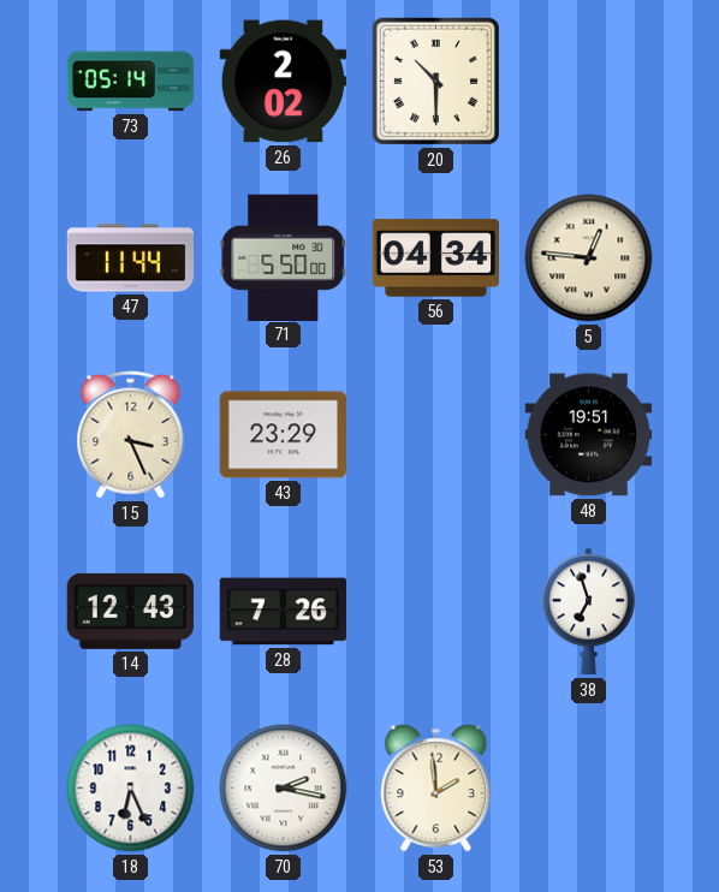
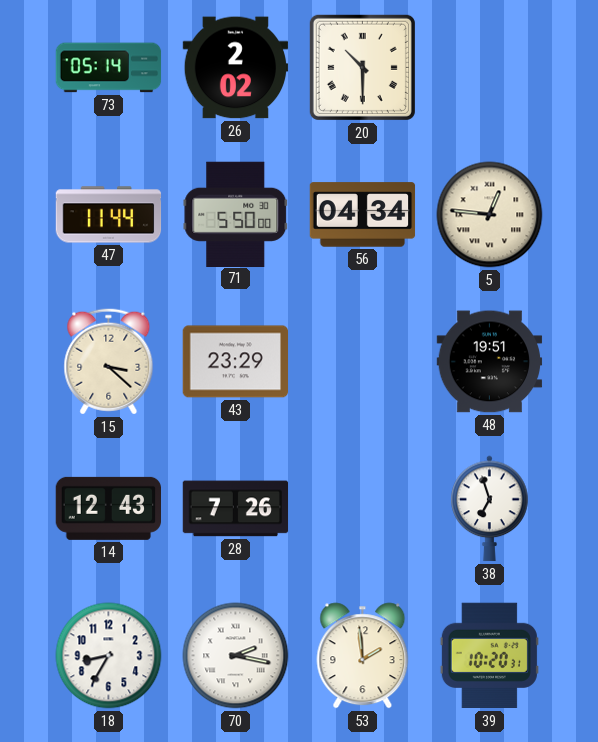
15: 3:26 -> 3:22
18: 6:26 -> 8:35
39: none -> 10:20
